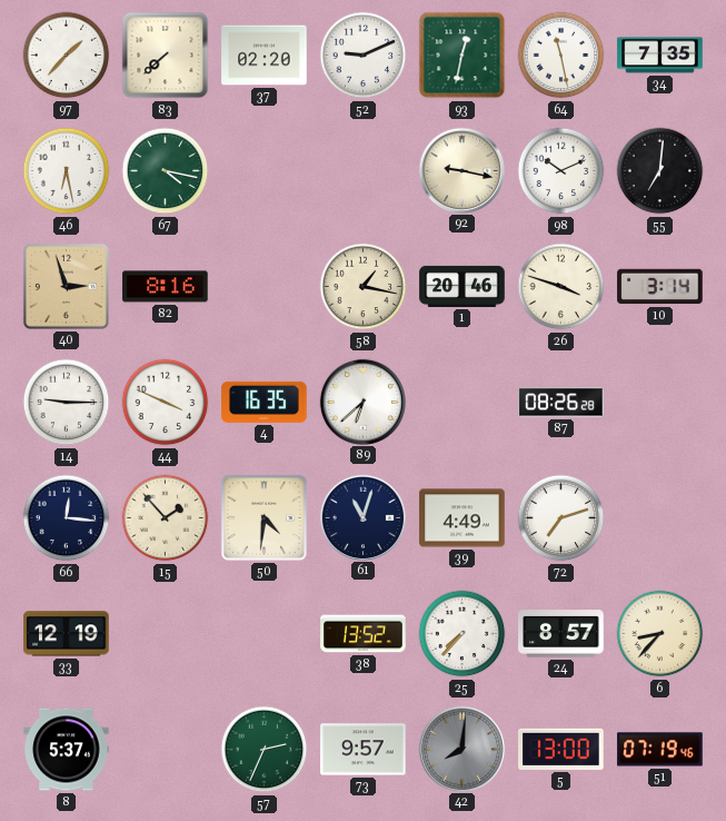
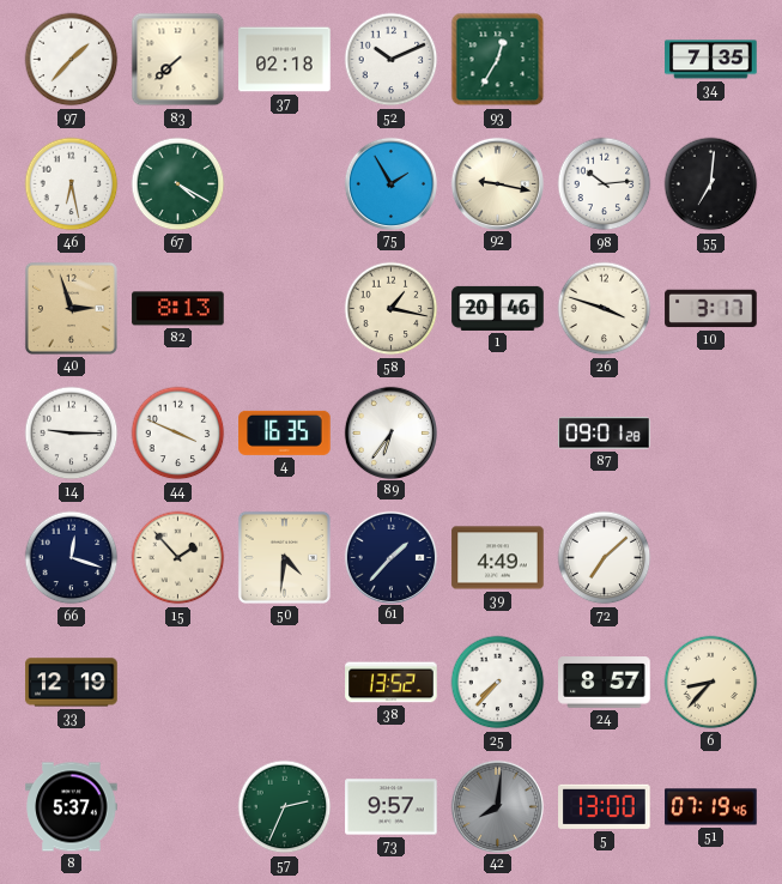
37: 02:20 -> 02:18
52: 9:11 -> 10:11
93: 12:32 -> 12:35
64: 11:28 -> none
67: 4:17 -> 4:20
75: none -> 1:55
98: 10:11 -> 10:14
82: 8:16 -> 8:13
10: 3:14 -> 3:17
89: 6:38 -> 6:36
87: 08:26 -> 09:01
66: 12:16 -> 12:18
61: 11:03 -> 1:37
72: 7:12 -> 7:08
